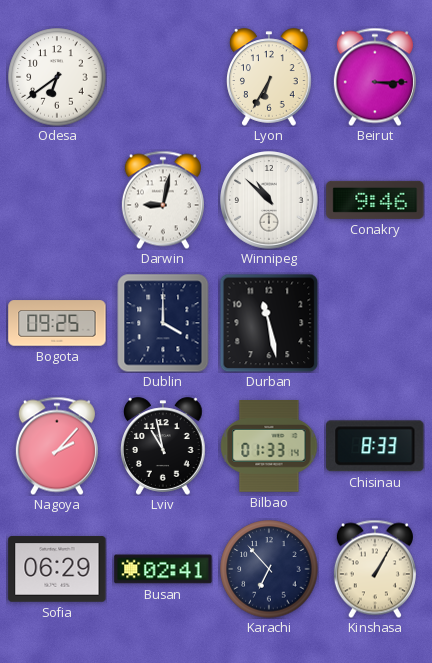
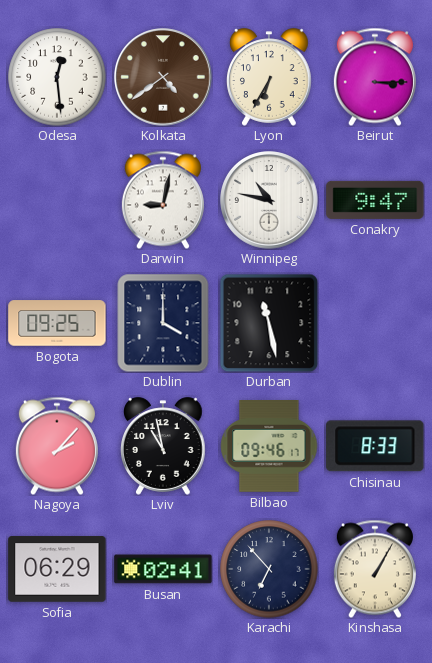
Odesa: 6:39 -> 12:29
Kolkata: none -> 4:39
Winnipeg: 10:52 -> 10:47
Conakry: 9:46 -> 9:47
Bilbao: 01:33 -> 09:46
